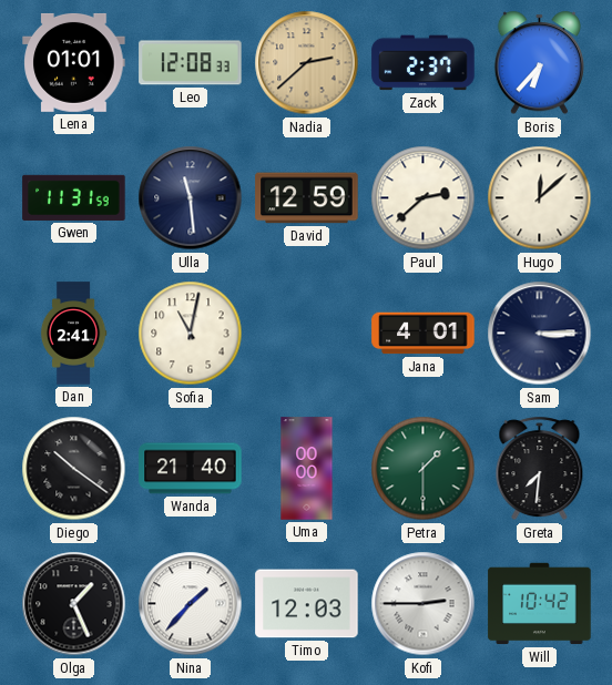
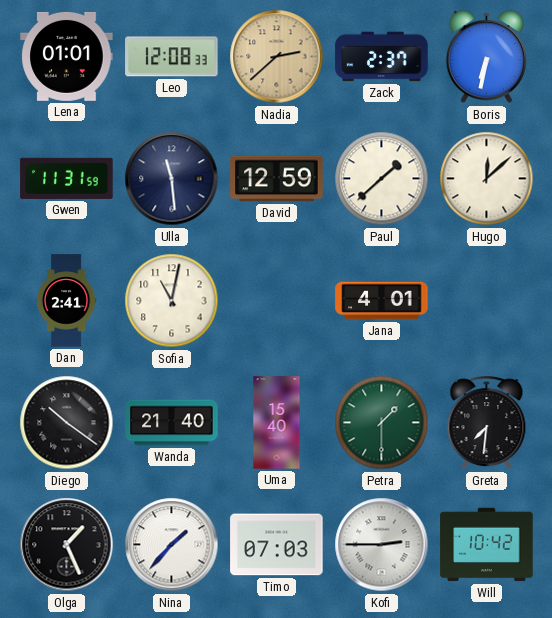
Boris: 6:37 -> 6:32
Paul: 2:38 -> 1:38
Sam: 3:15 -> none
Uma: 00:00 -> 15:40
Timo: 12:03 -> 07:03
